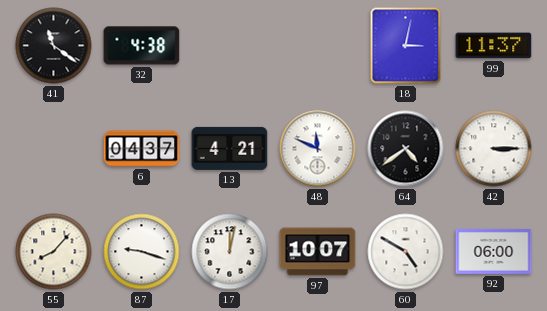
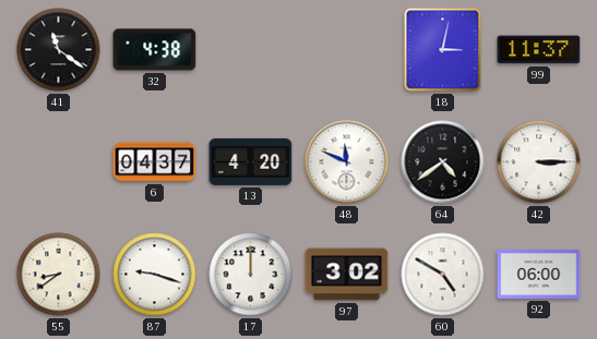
13: 4:21 -> 4:20
55: 8:07 -> 8:39
17: 12:02 -> 12:00
97: 10:07 -> 3:02
